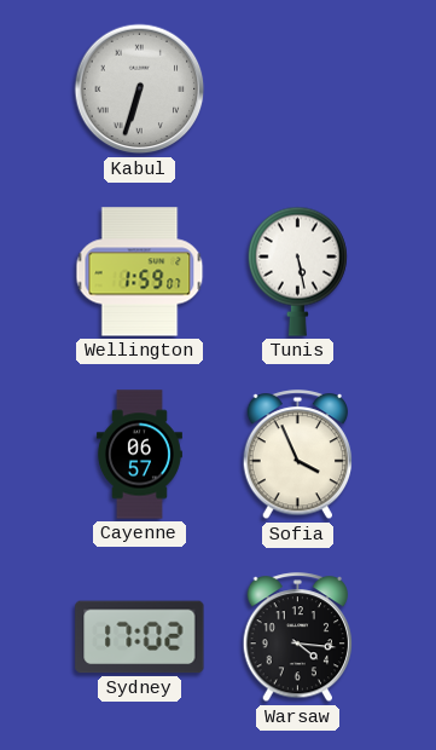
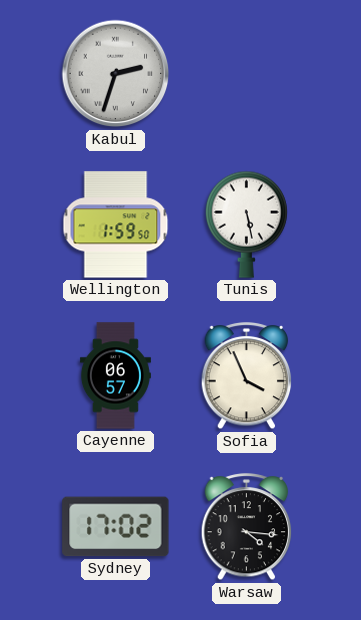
Kabul: 6:33 -> 2:33
Wellington: 1:59:07 -> 1:59:50
